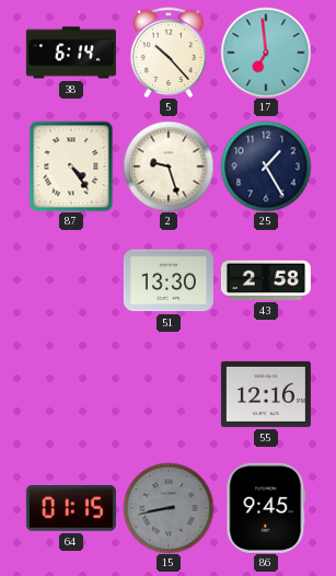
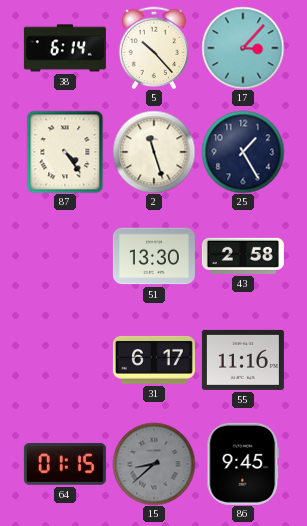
17: 6:59 -> 3:07
2: 9:27 -> 11:27
31: none -> 6:17
55: 12:16 -> 11:16
15: 8:43 -> 8:38
